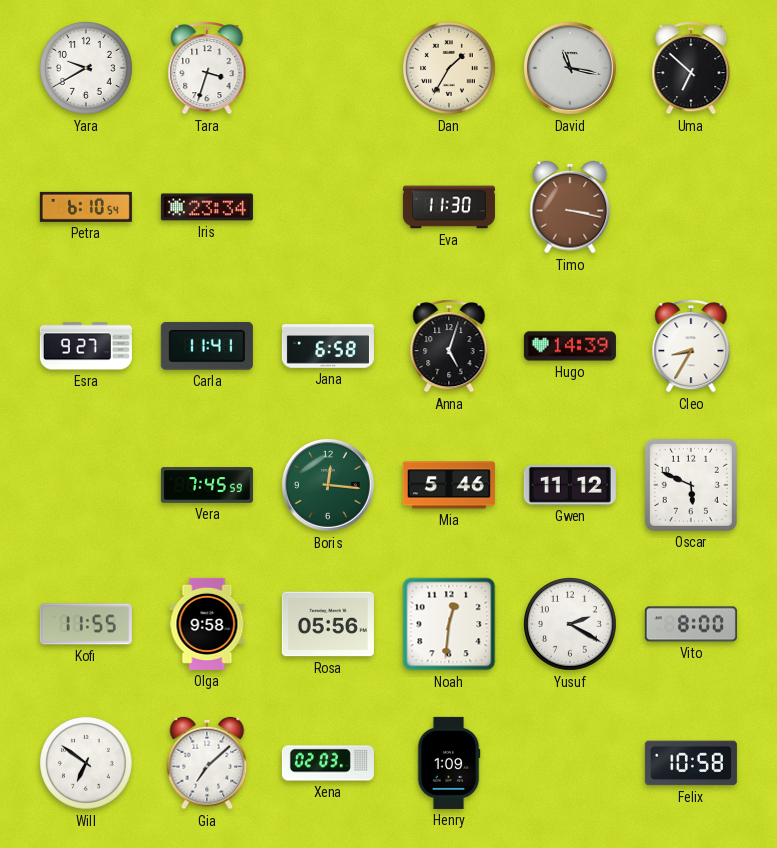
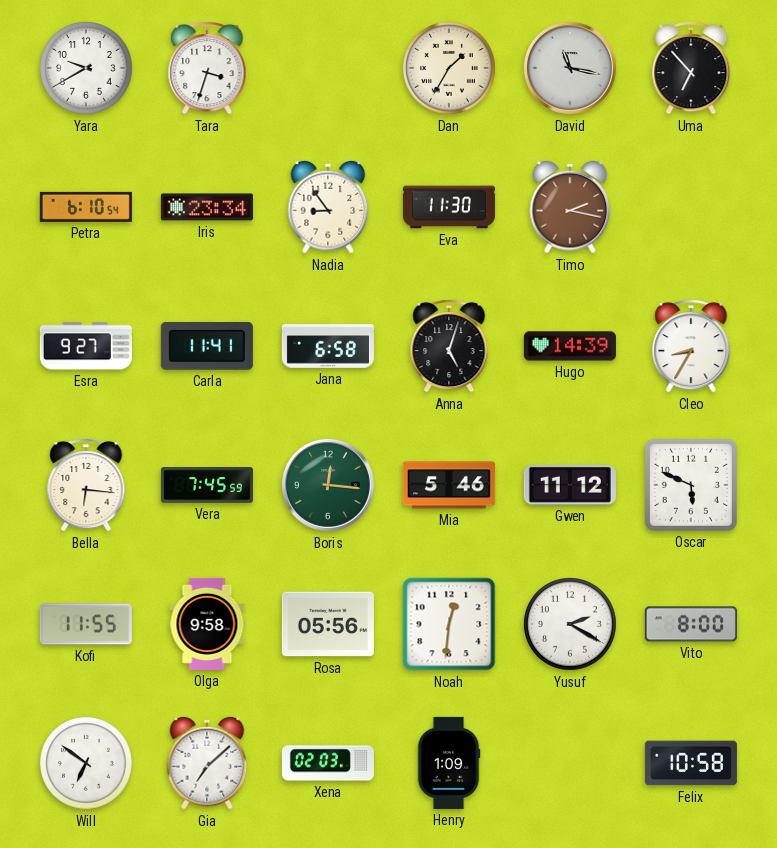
Uma: 6:52 -> 6:53
Nadia: none -> 8:54
Timo: 3:17 -> 2:17
Bella: none -> 6:16
